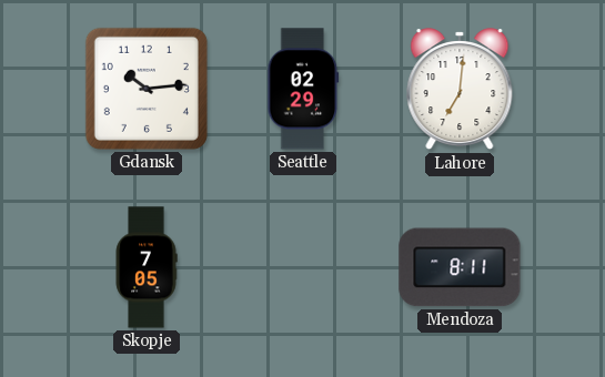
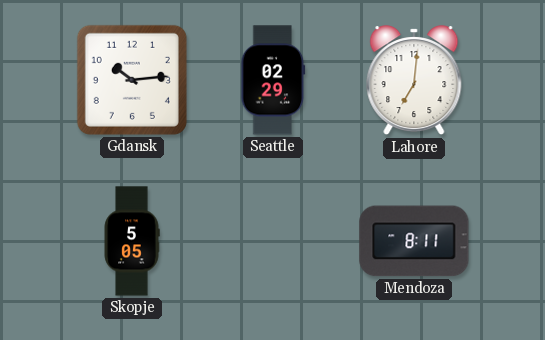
Skopje: 7:05 -> 5:05
